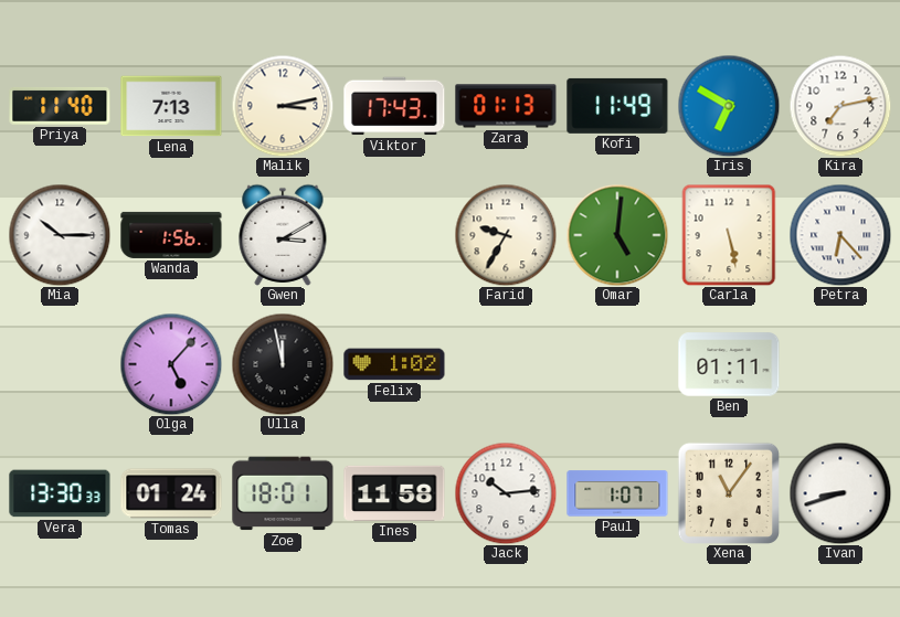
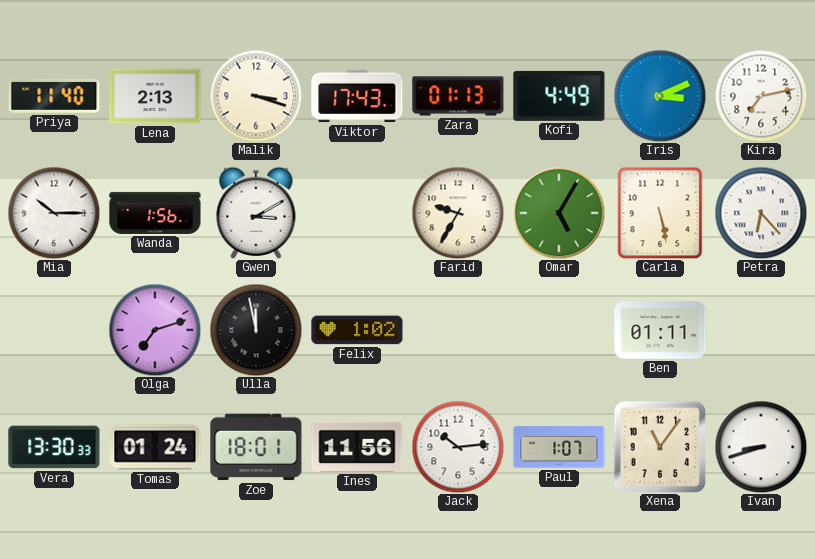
Lena: 7:13 -> 2:13
Malik: 3:13 -> 3:18
Kofi: 11:49 -> 4:49
Iris: 6:50 -> 3:11
Omar: 5:01 -> 5:05
Olga: 5:07 -> 7:12
Ines: 11:58 -> 11:56
